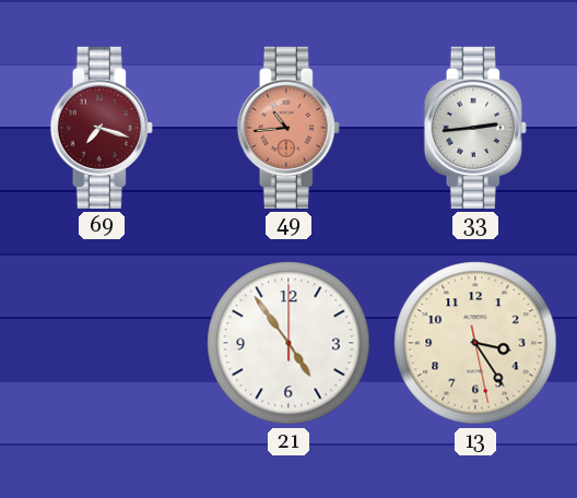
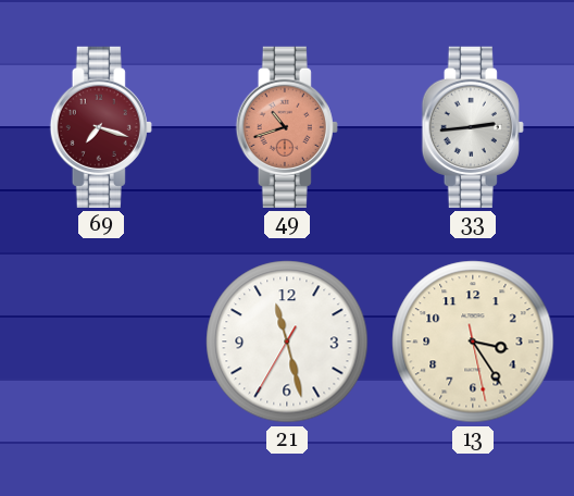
49: 10:44 -> 10:42
21: 4:54 -> 11:27
